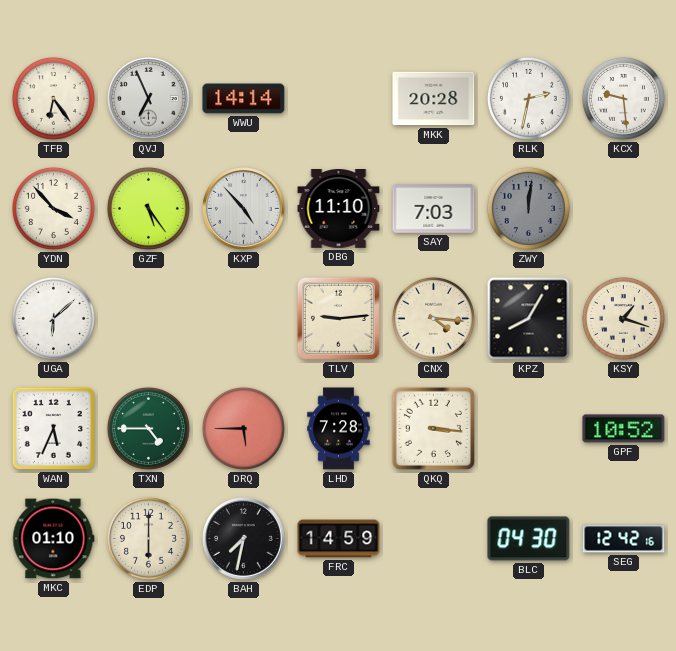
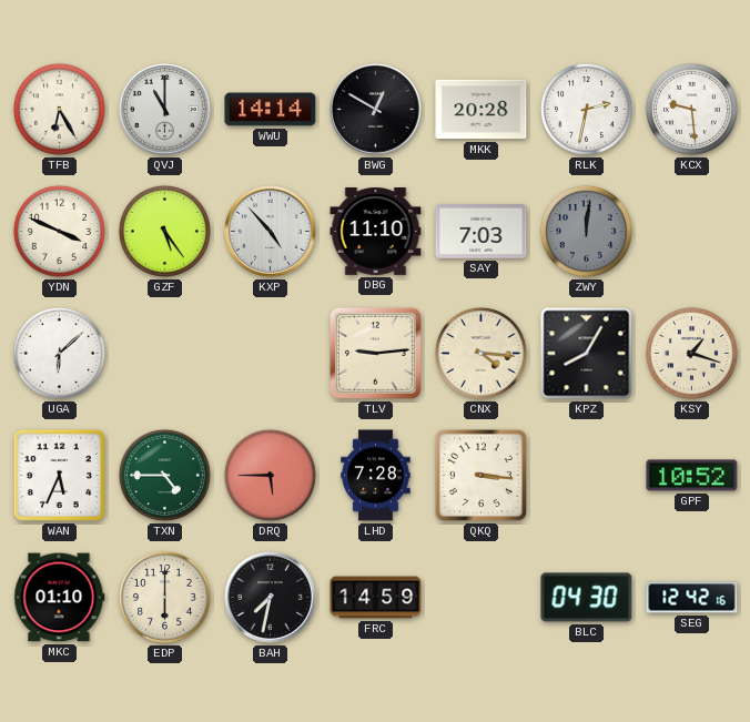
TFB: 6:24 -> 6:25
QVJ: 6:56 -> 11:00
BWG: none -> 12:50
YDN: 3:53 -> 3:49
